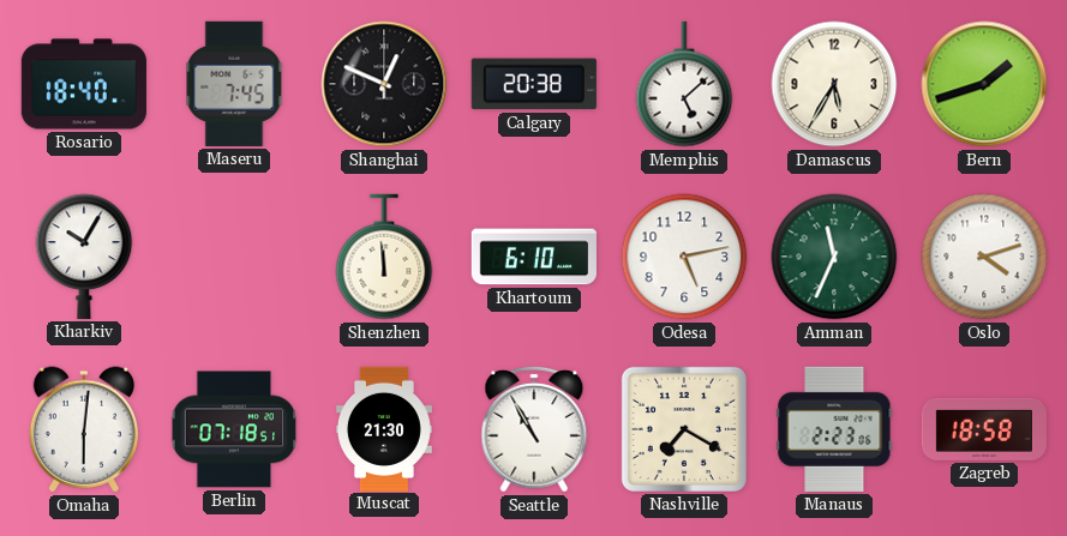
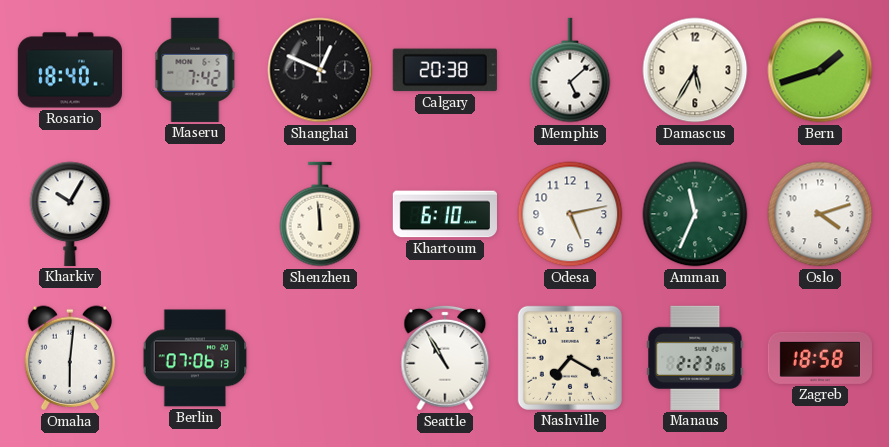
Maseru: 7:45 -> 7:42
Berlin: 07:18 -> 07:06
Muscat: 21:30 -> none
